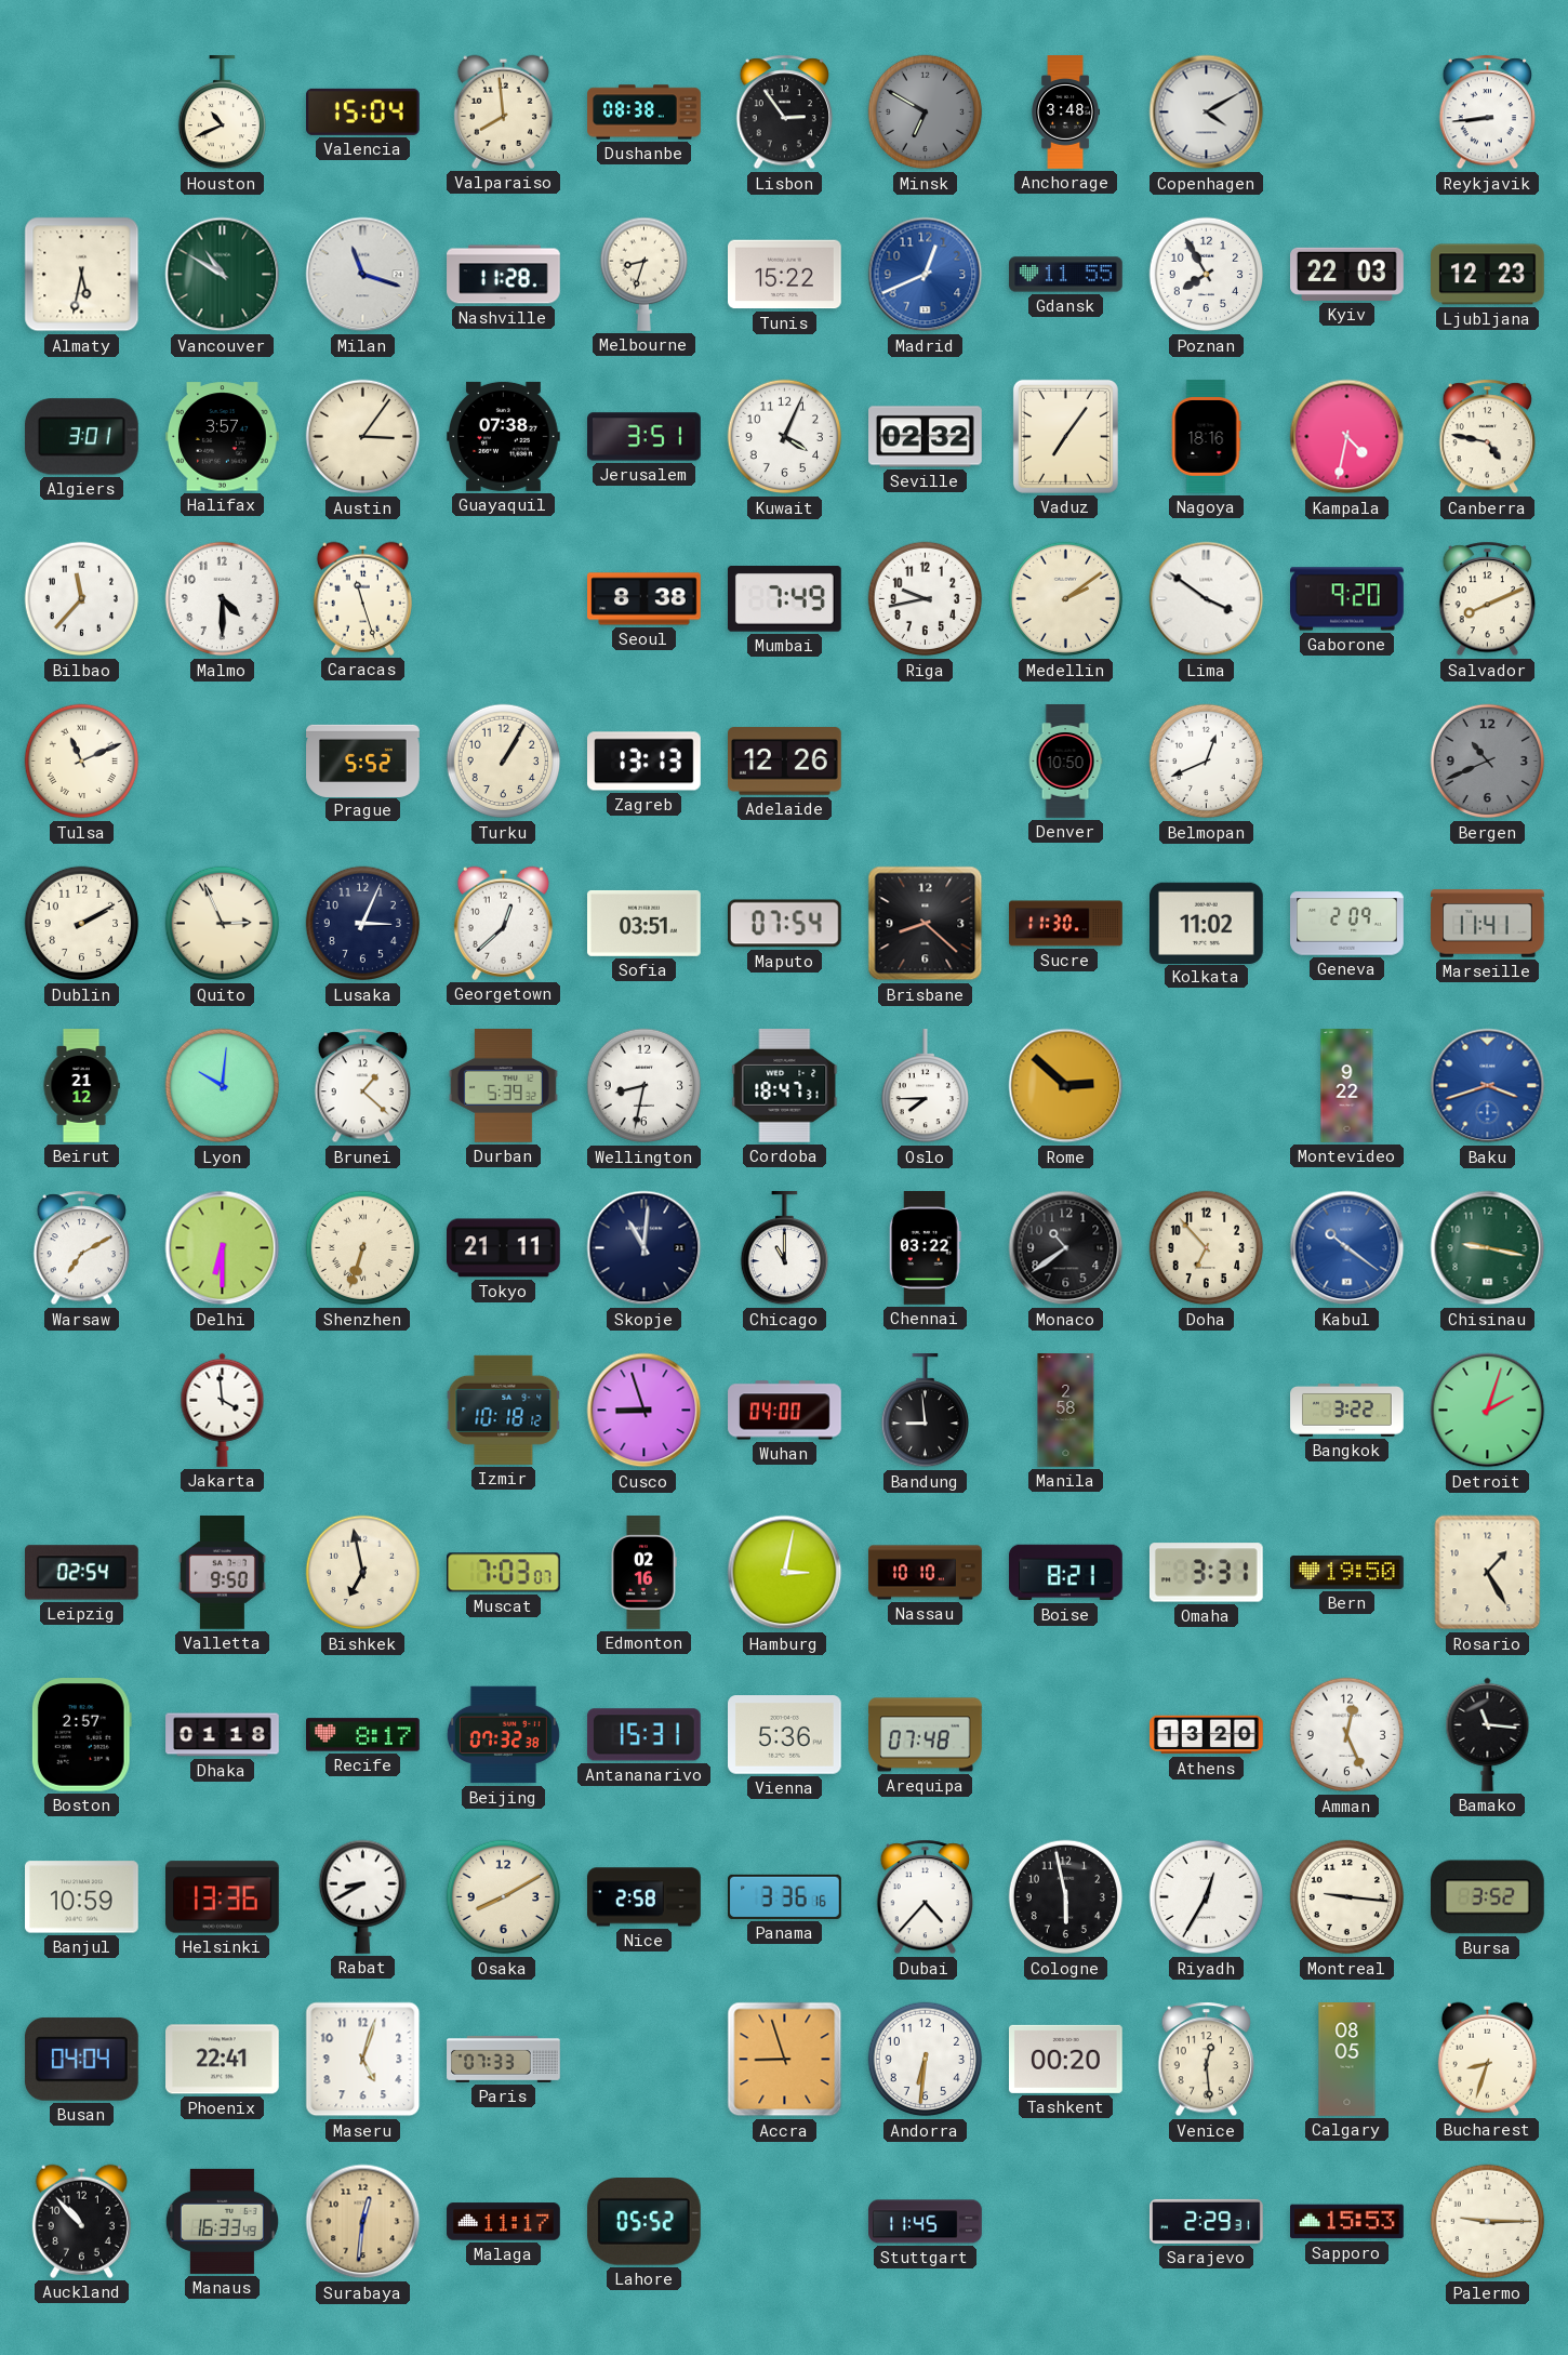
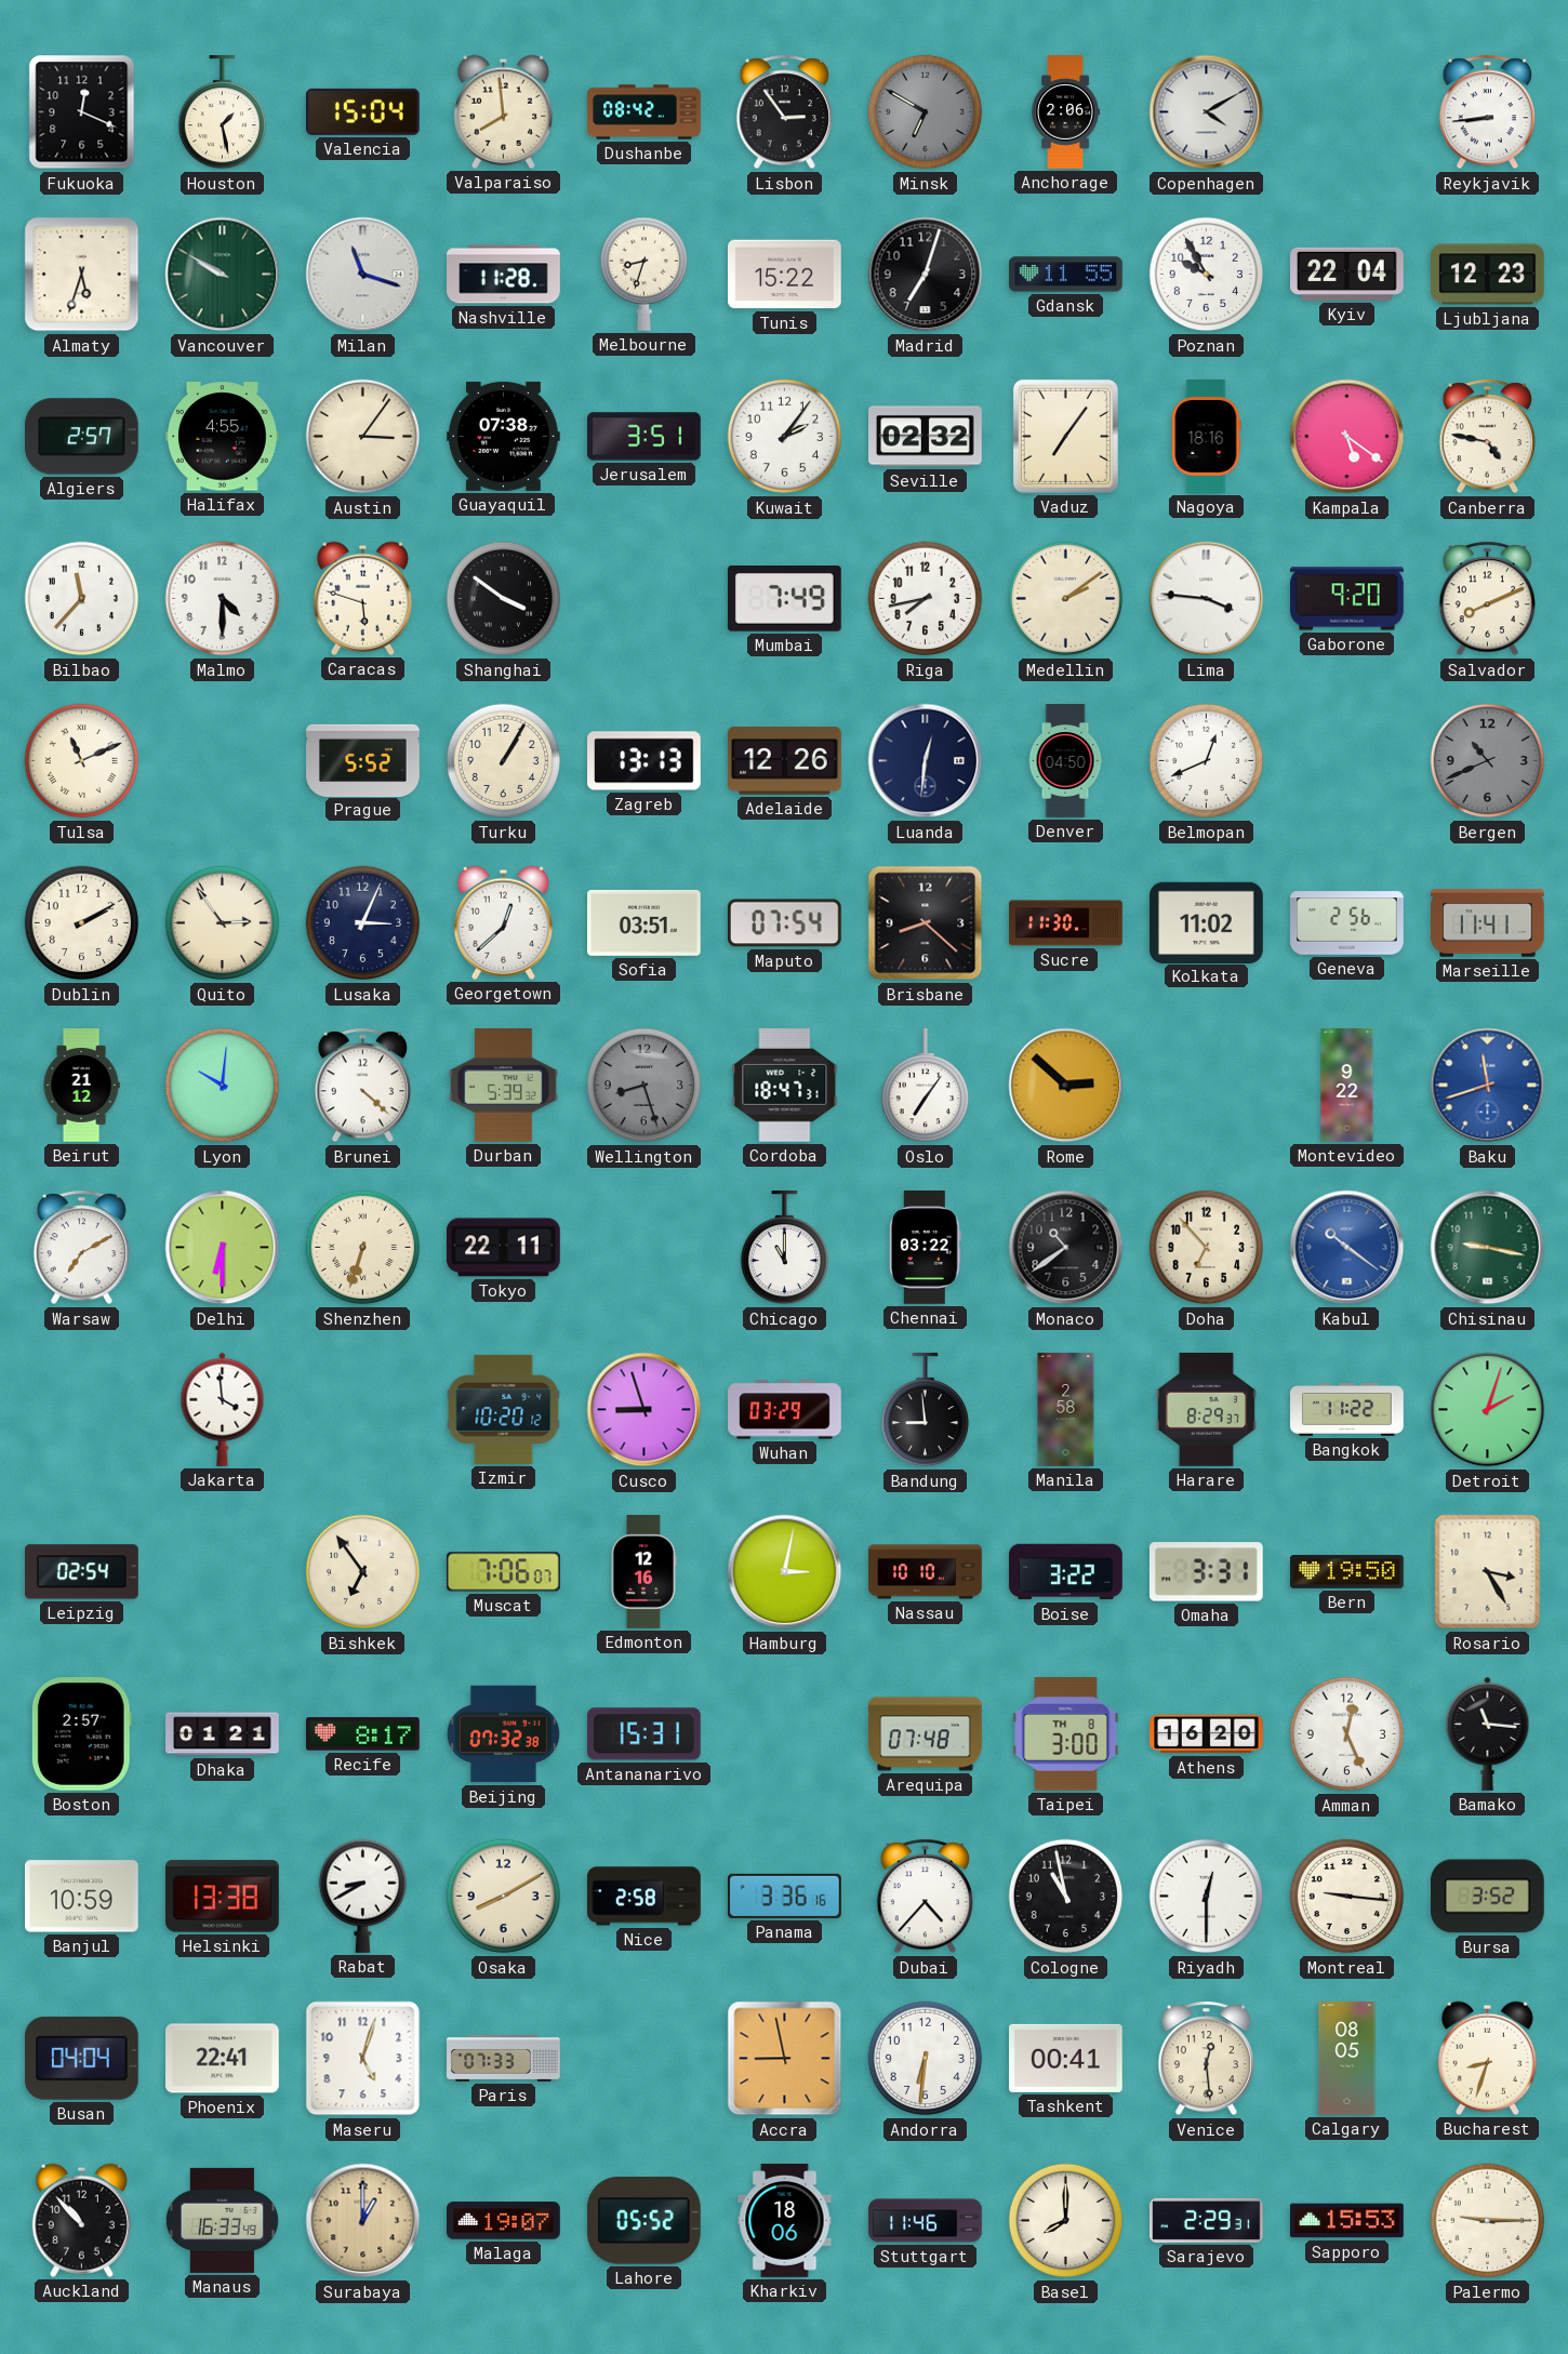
Fukuoka: none -> 12:19
Houston: 10:41 -> 1:28
Dushanbe: 08:38 -> 08:42
Anchorage: 3:48 -> 2:06
Almaty: 5:32 -> 5:33
Vancouver: 10:50 -> 9:50
Madrid: 12:41 -> 7:03
Madrid dial: blue -> black
Poznan: 7:55 -> 9:55
Kyiv: 22:03 -> 22:04
Algiers: 3:01 -> 2:57
Halifax: 3:57 -> 4:55
Kuwait: 4:04 -> 2:06
Kampala: 4:32 -> 5:21
Caracas: 11:27 -> 5:48
Shanghai: none -> 3:51
Seoul: 8:38 -> none
Riga: 9:43 -> 7:43
Lima: 3:51 -> 3:46
Luanda: none -> 12:31
Denver: 10:50 -> 04:50
Quito: 2:56 -> 2:54
Geneva: 2:09 -> 2:56
Brunei: 1:22 -> 4:22
Wellington: 8:32 -> 8:27
Wellington dial: white -> grey
Oslo: 7:45 -> 7:06
Baku: 3:42 -> 11:42
Tokyo: 21:11 -> 22:11
Skopje: 11:01 -> none
Izmir: 10:18 -> 10:20
Wuhan: 04:00 -> 03:29
Harare: none -> 8:29
Bangkok: 3:22 -> 11:22
Valletta: 9:50 -> none
Bishkek: 6:58 -> 6:54
Muscat: 7:03 -> 7:06
Edmonton: 02:16 -> 12:16
Boise: 8:21 -> 3:22
Rosario: 1:25 -> 3:25
Dhaka: 01:18 -> 01:21
Vienna: 5:36 -> none
Taipei: none -> 3:00
Athens: 13:20 -> 16:20
Helsinki: 13:36 -> 13:38
Cologne: 5:58 -> 10:58
Riyadh: 12:35 -> 12:30
Accra: 8:57 -> 8:58
Tashkent: 00:20 -> 00:41
Surabaya: 12:31 -> 1:00
Malaga: 11:17 -> 19:07
Kharkiv: none -> 18:06
Stuttgart: 11:45 -> 11:46
Basel: none -> 8:00
